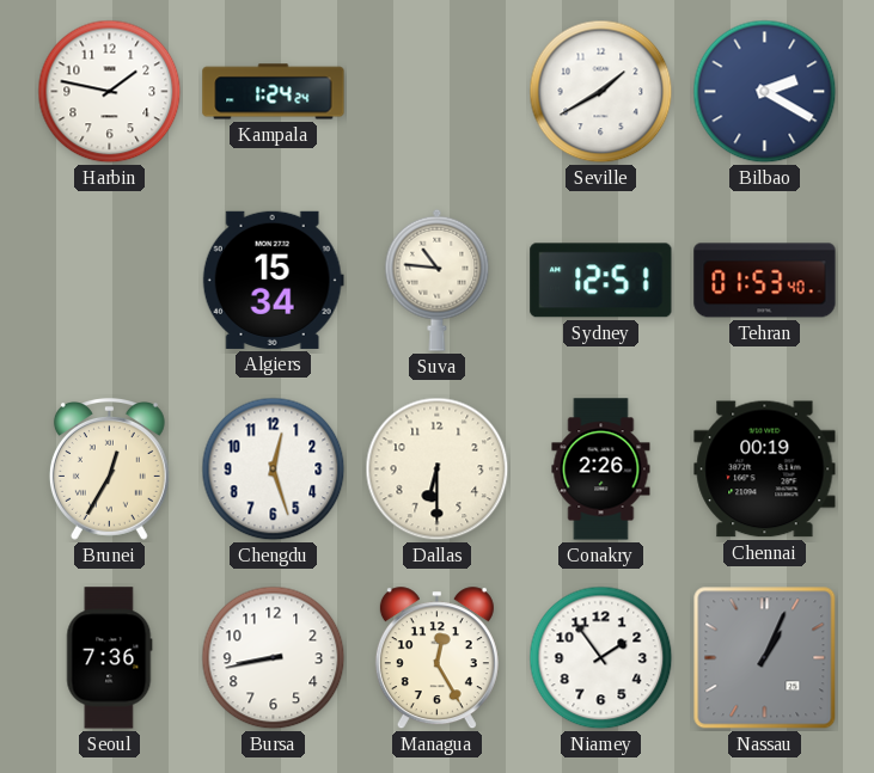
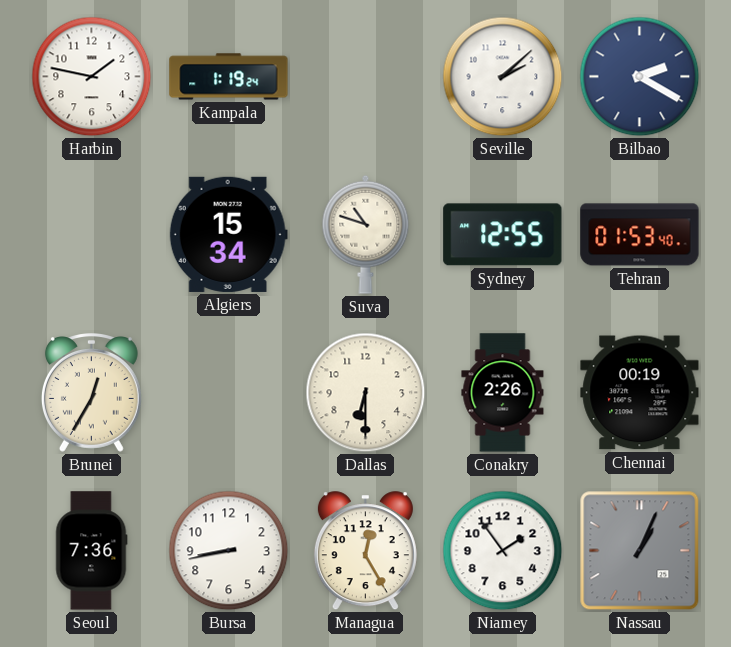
Kampala: 1:24 -> 1:19
Seville: 1:40 -> 2:08
Suva: 10:46 -> 10:48
Sydney: 12:51 -> 12:55
Chengdu: 12:27 -> none
